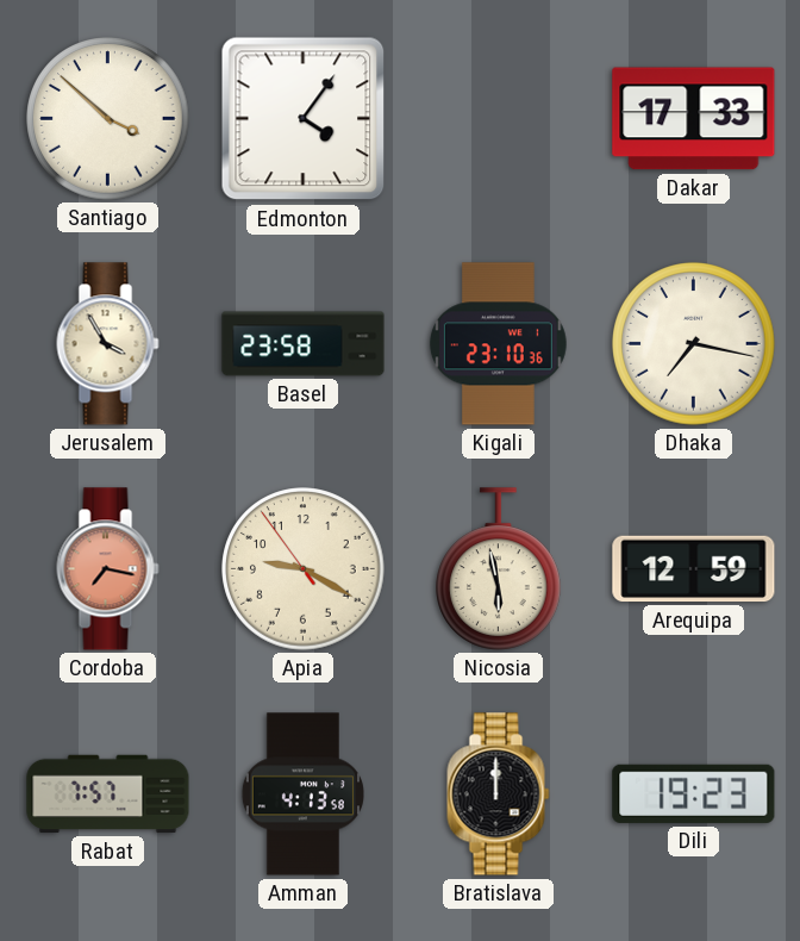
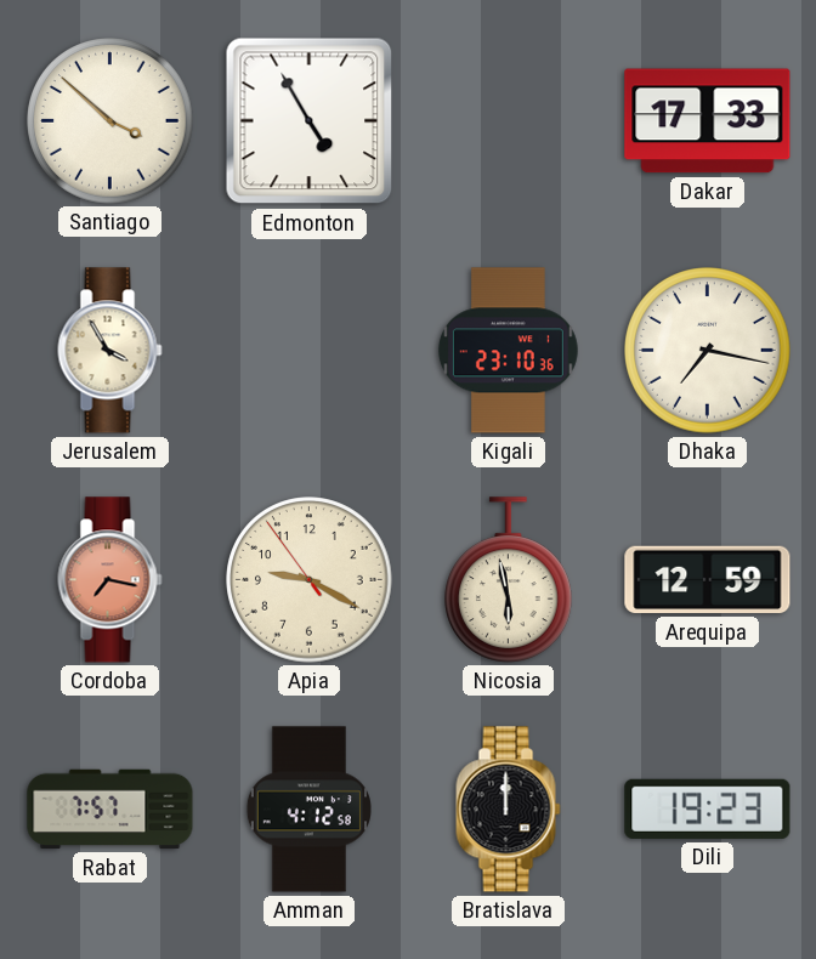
Edmonton: 4:06 -> 4:55
Basel: 23:58 -> none
Amman: 4:13 -> 4:12
